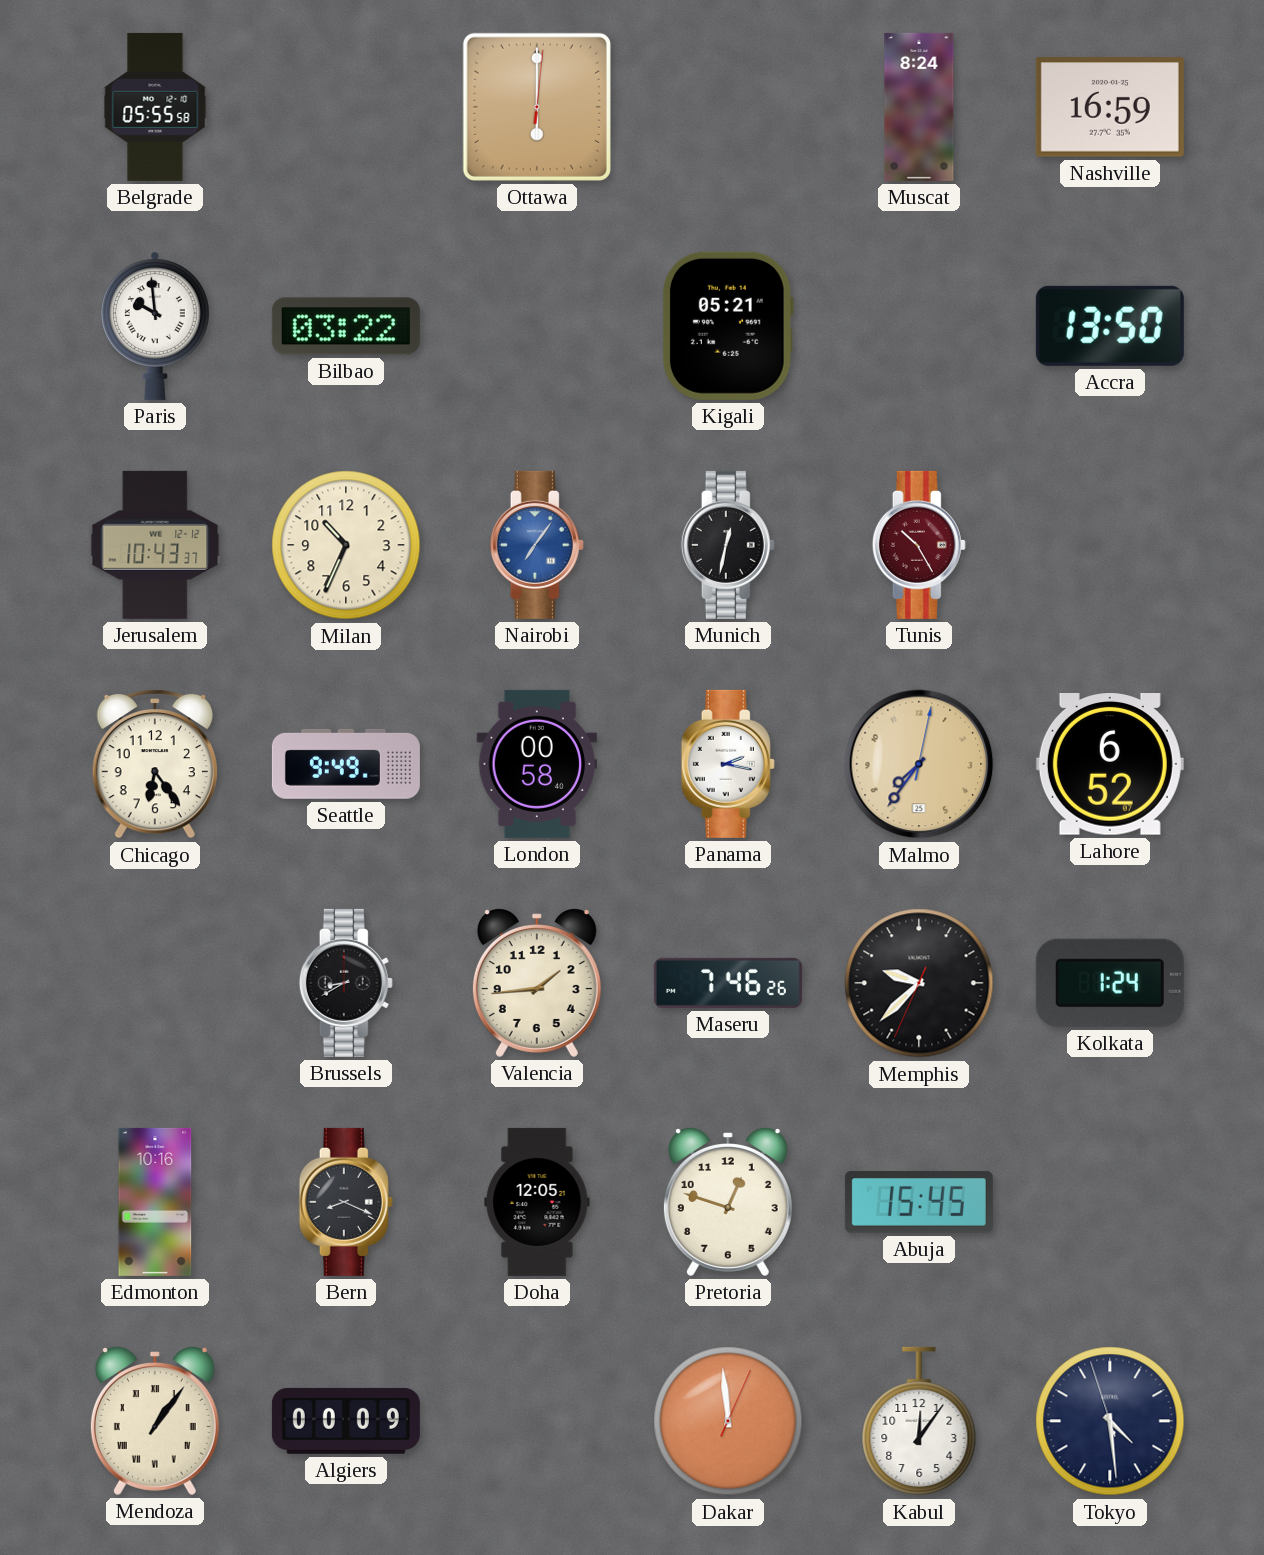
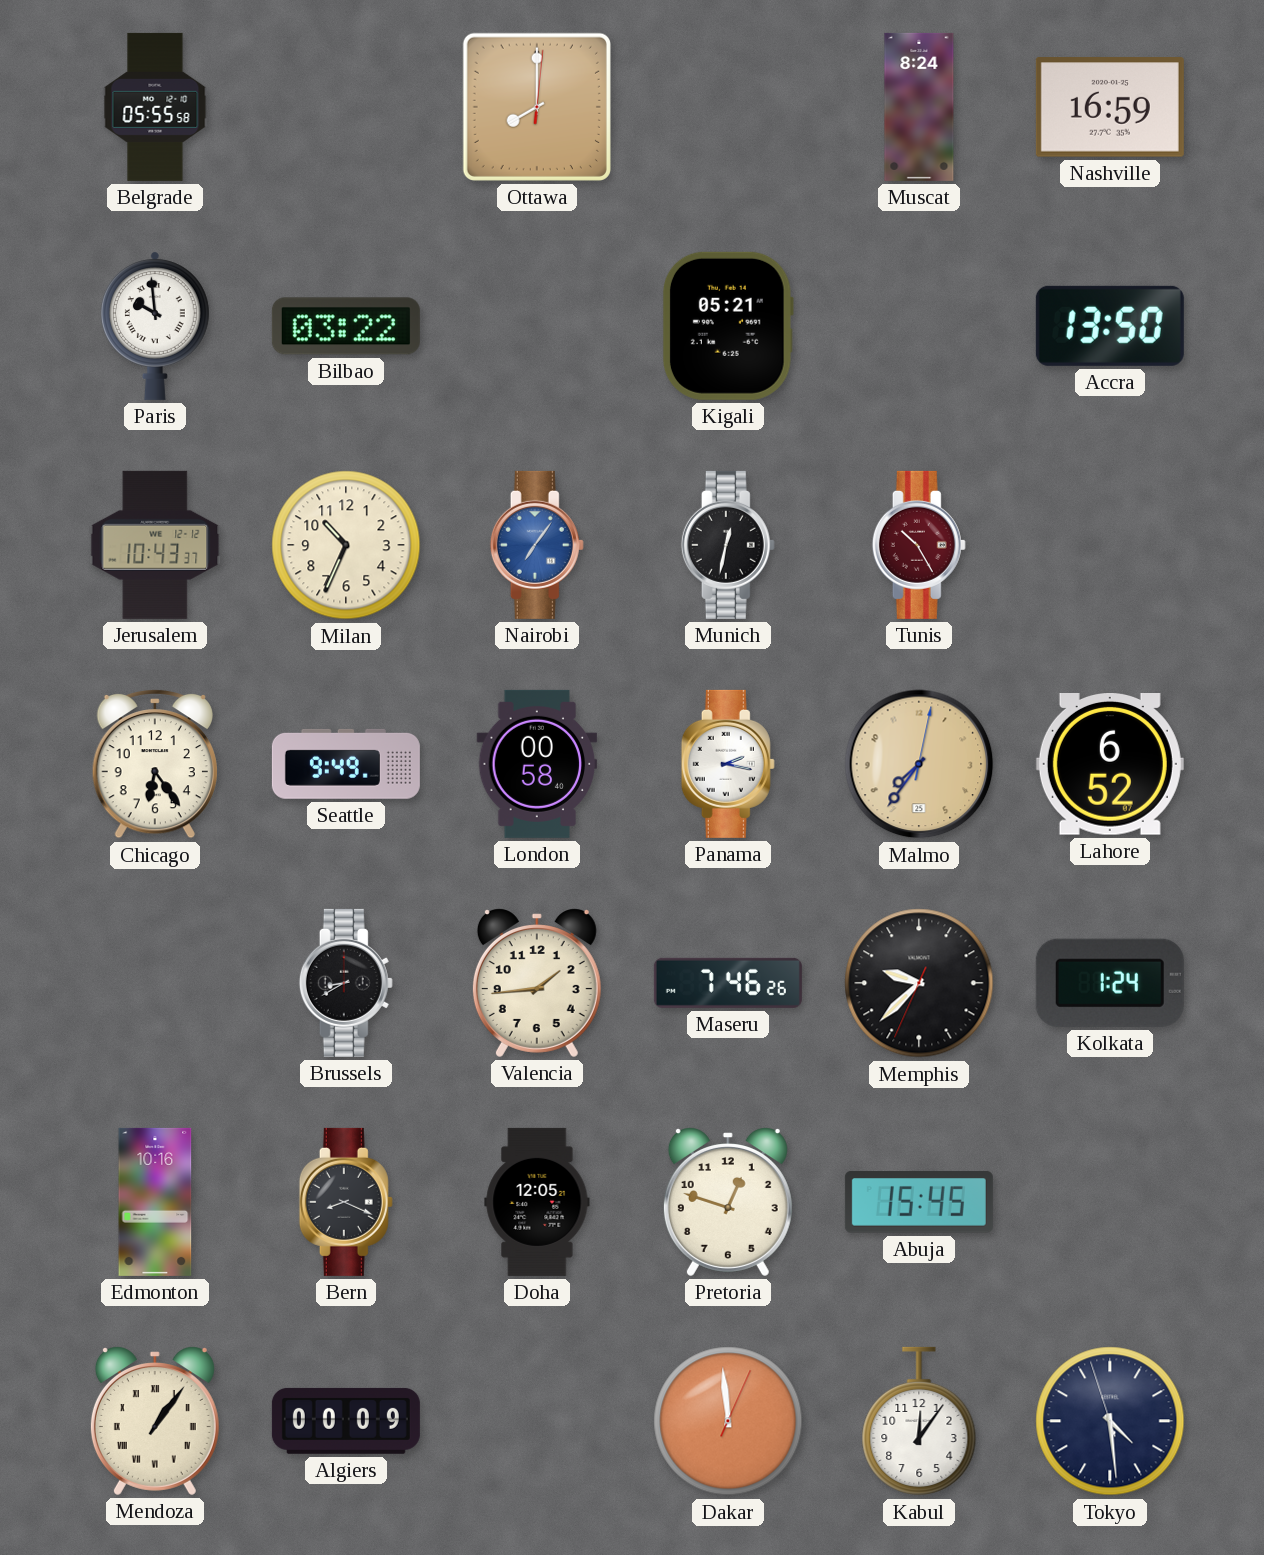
Ottawa: 6:00 -> 8:00
